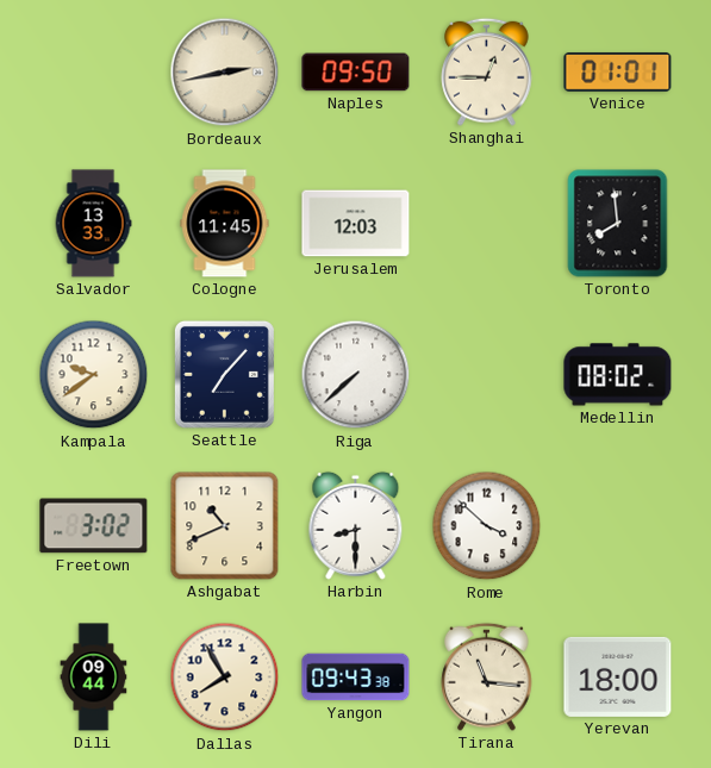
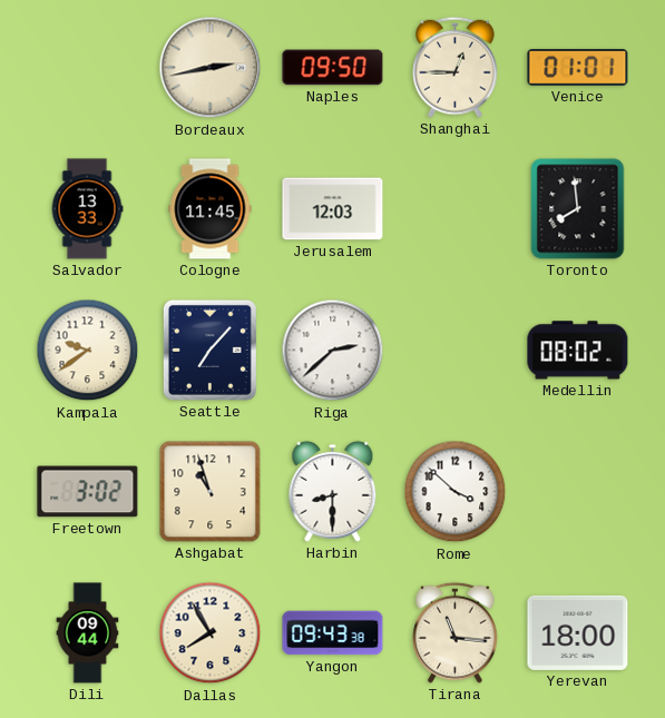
Riga: 7:38 -> 2:38
Ashgabat: 10:41 -> 10:57
